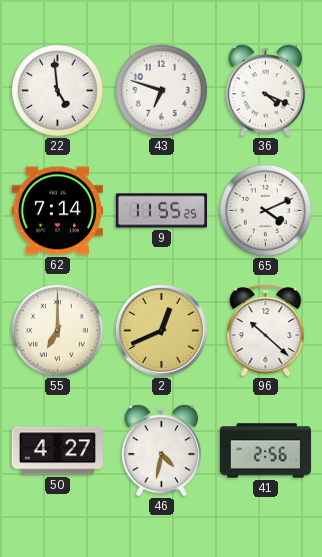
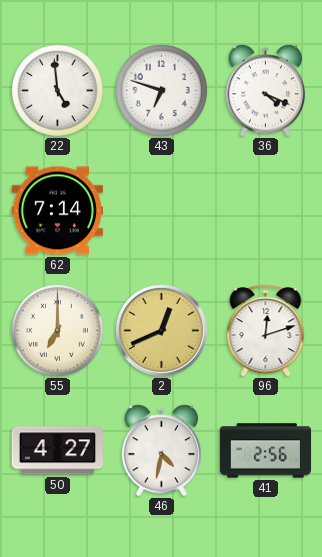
9: 11:55 -> none
65: 4:11 -> none
96: 10:22 -> 12:12
